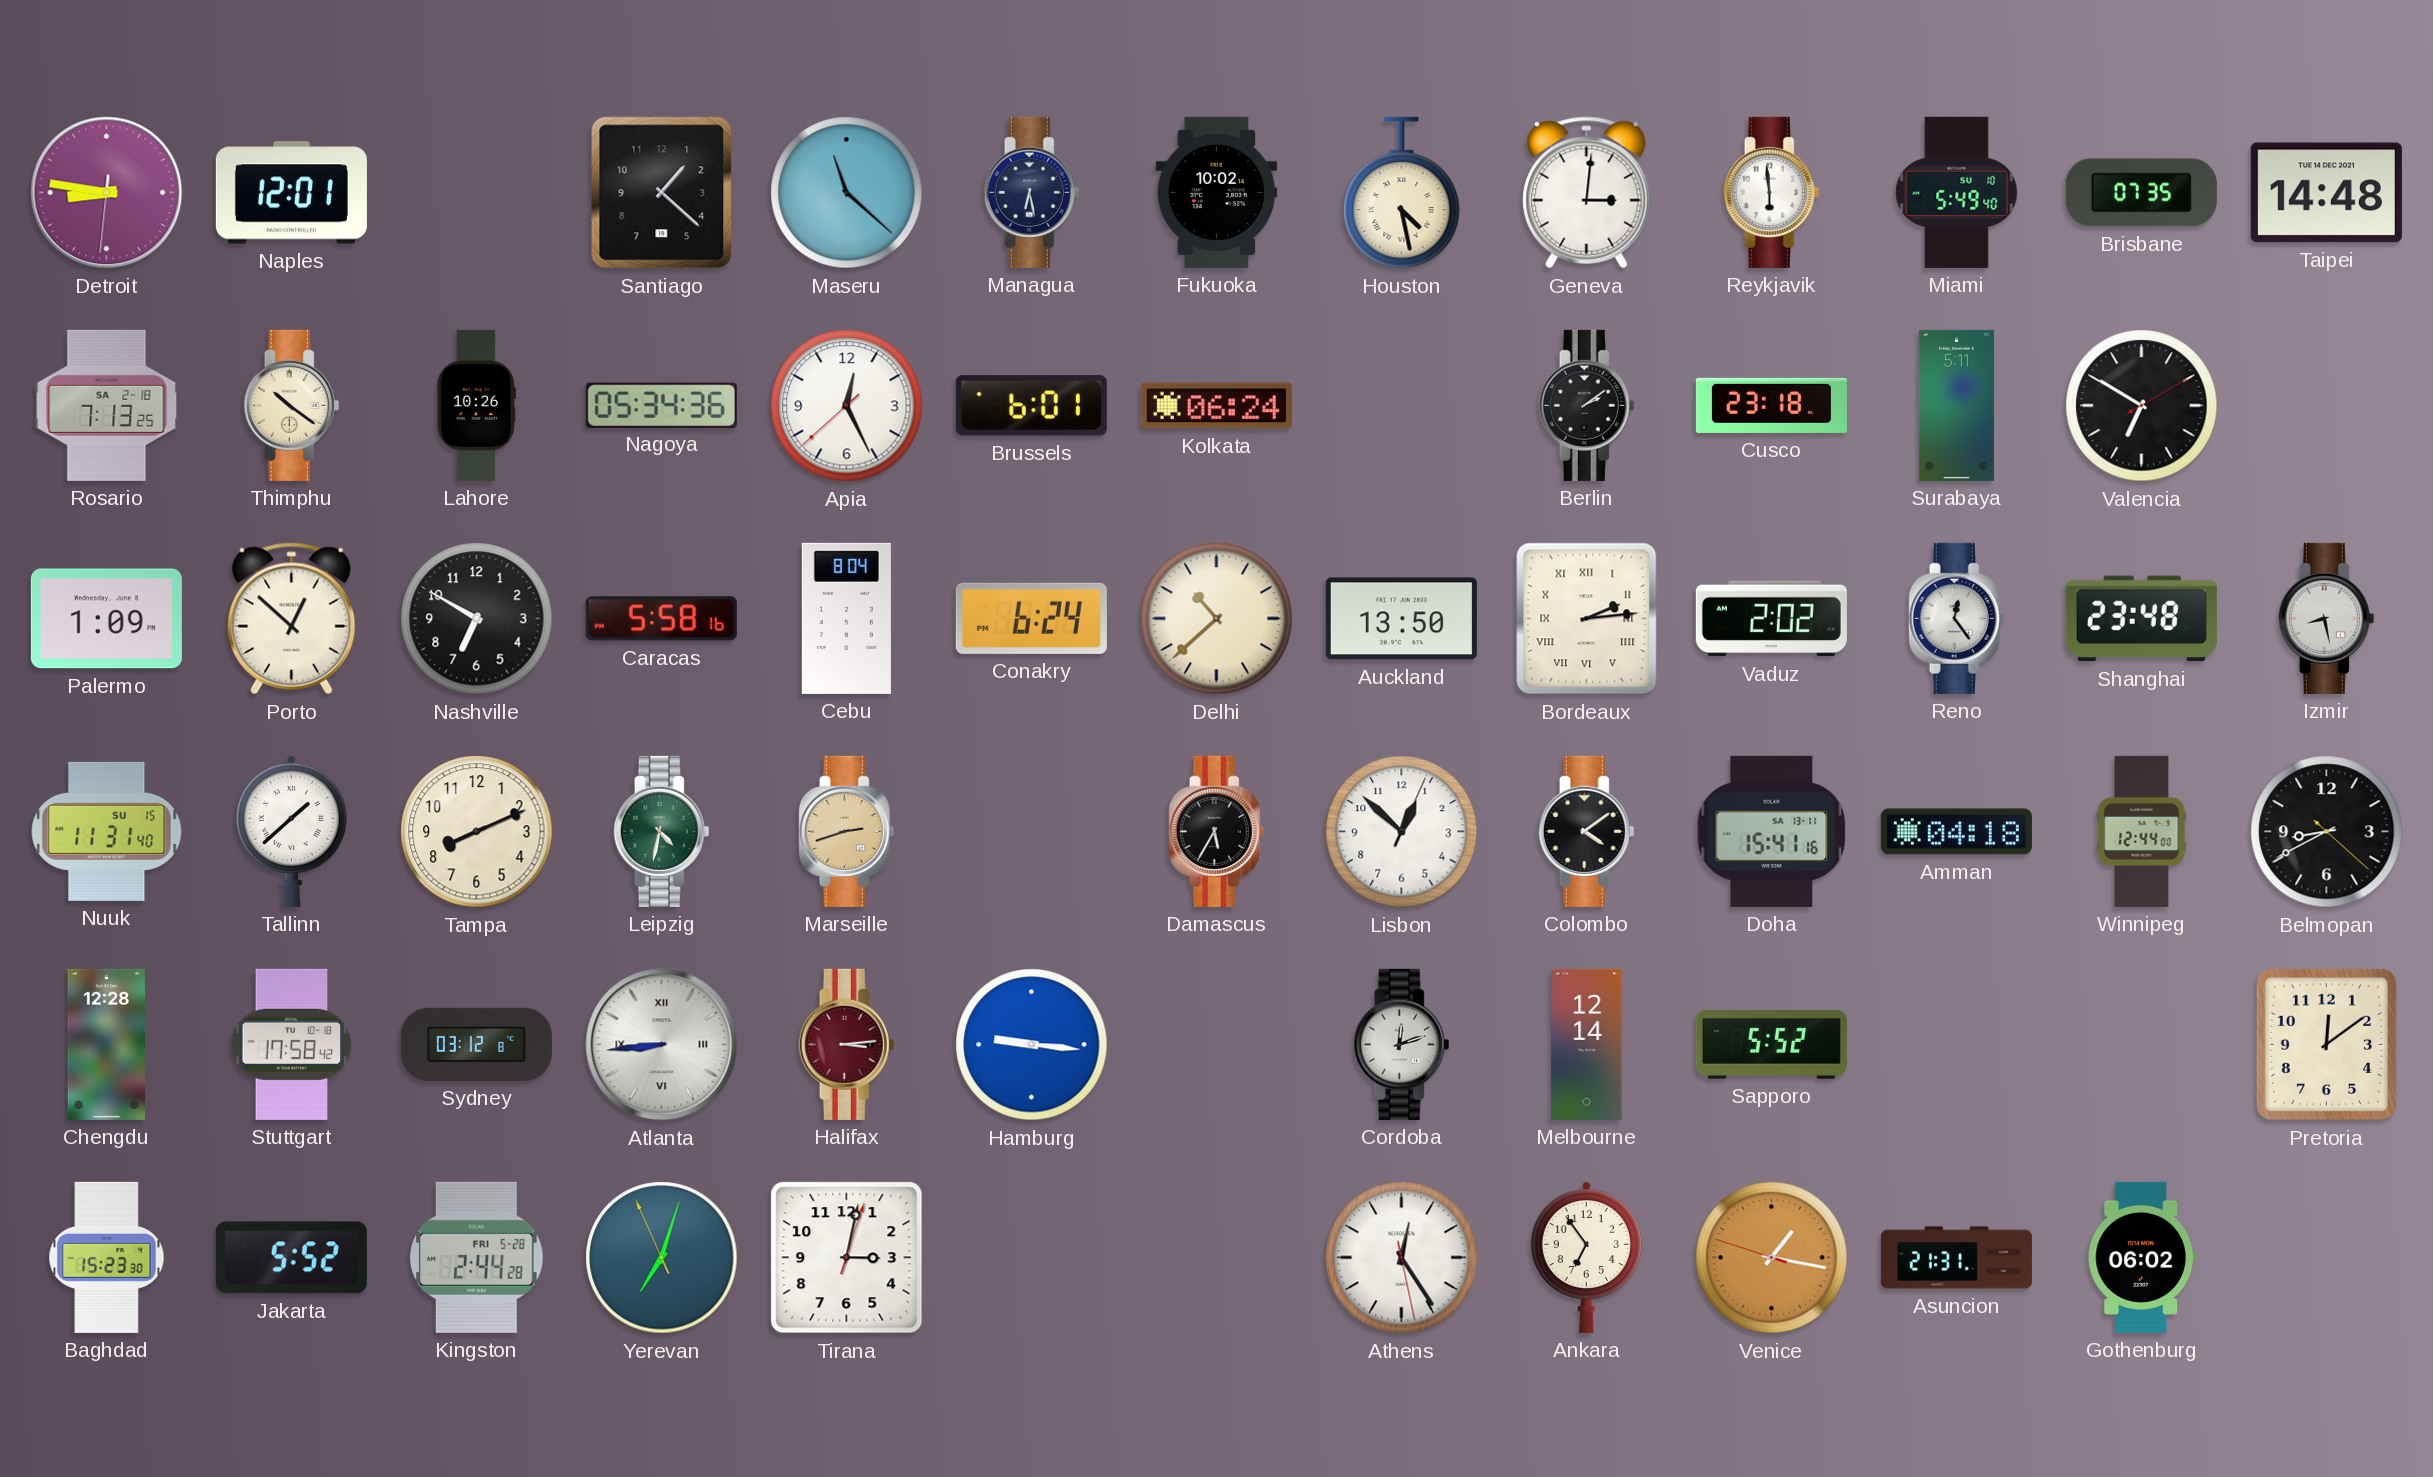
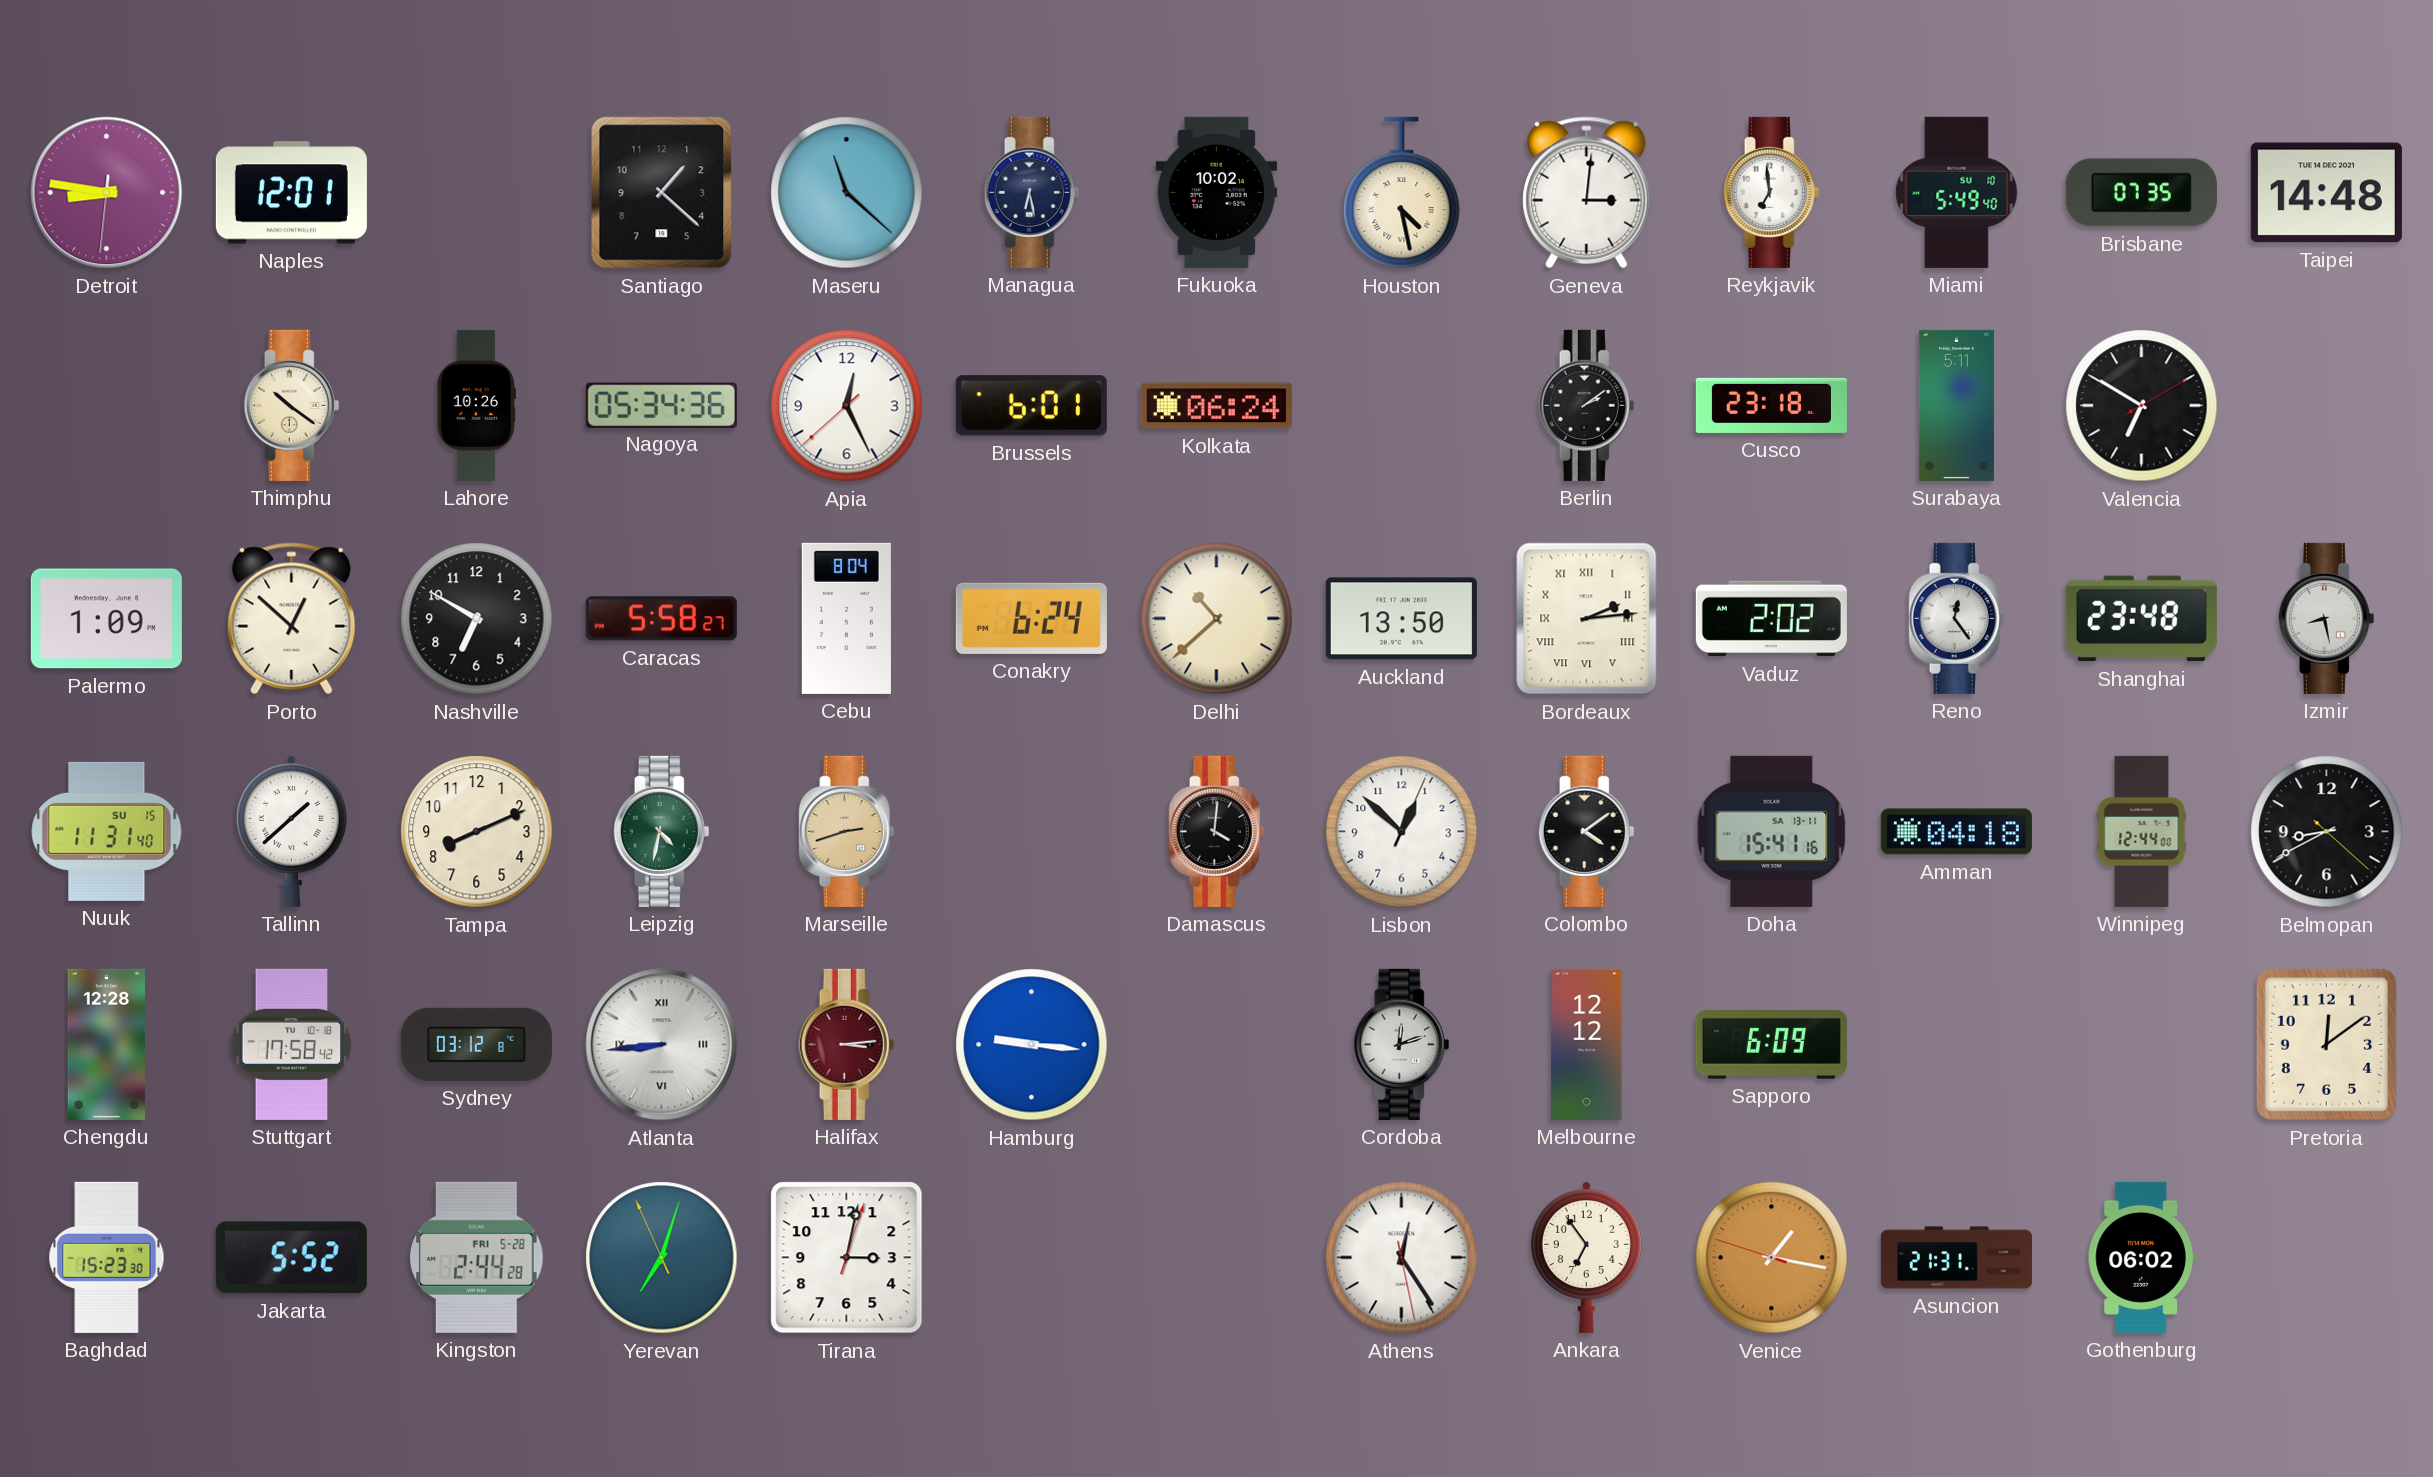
Reykjavik: 5:59 -> 6:59
Rosario: 7:13 -> none
Caracas: 5:58:16 -> 5:58:27
Damascus: 5:35 -> 4:01
Melbourne: 12:14 -> 12:12
Sapporo: 5:52 -> 6:09
